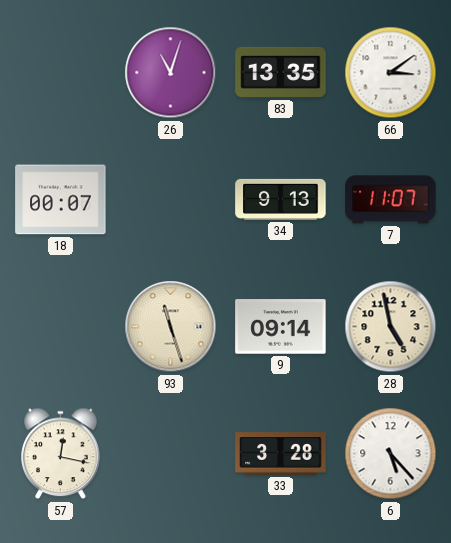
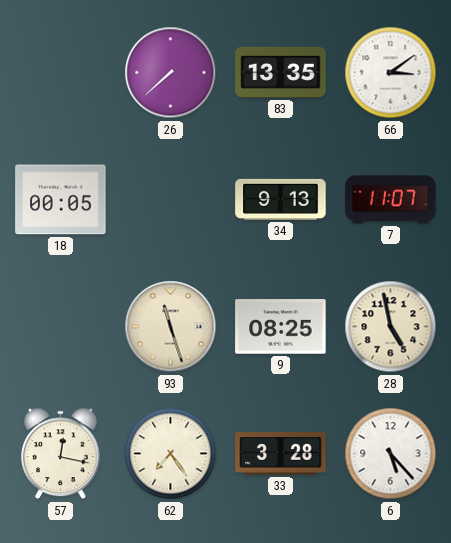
26: 11:03 -> 7:38
18: 00:07 -> 00:05
9: 09:14 -> 08:25
62: none -> 7:24
